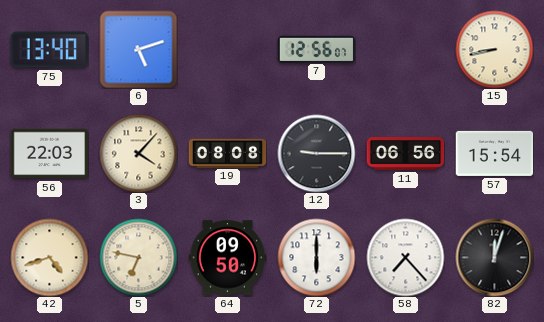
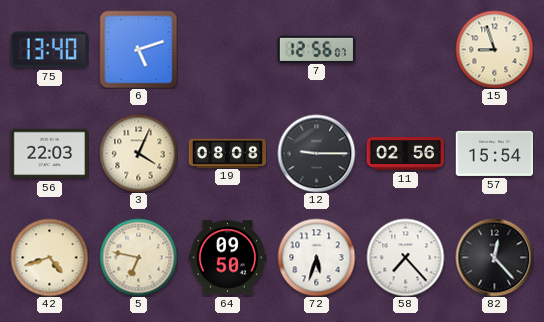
15: 8:43 -> 8:57
3: 4:07 -> 4:04
11: 06:56 -> 02:56
72: 6:00 -> 5:33
82: 12:03 -> 12:23
